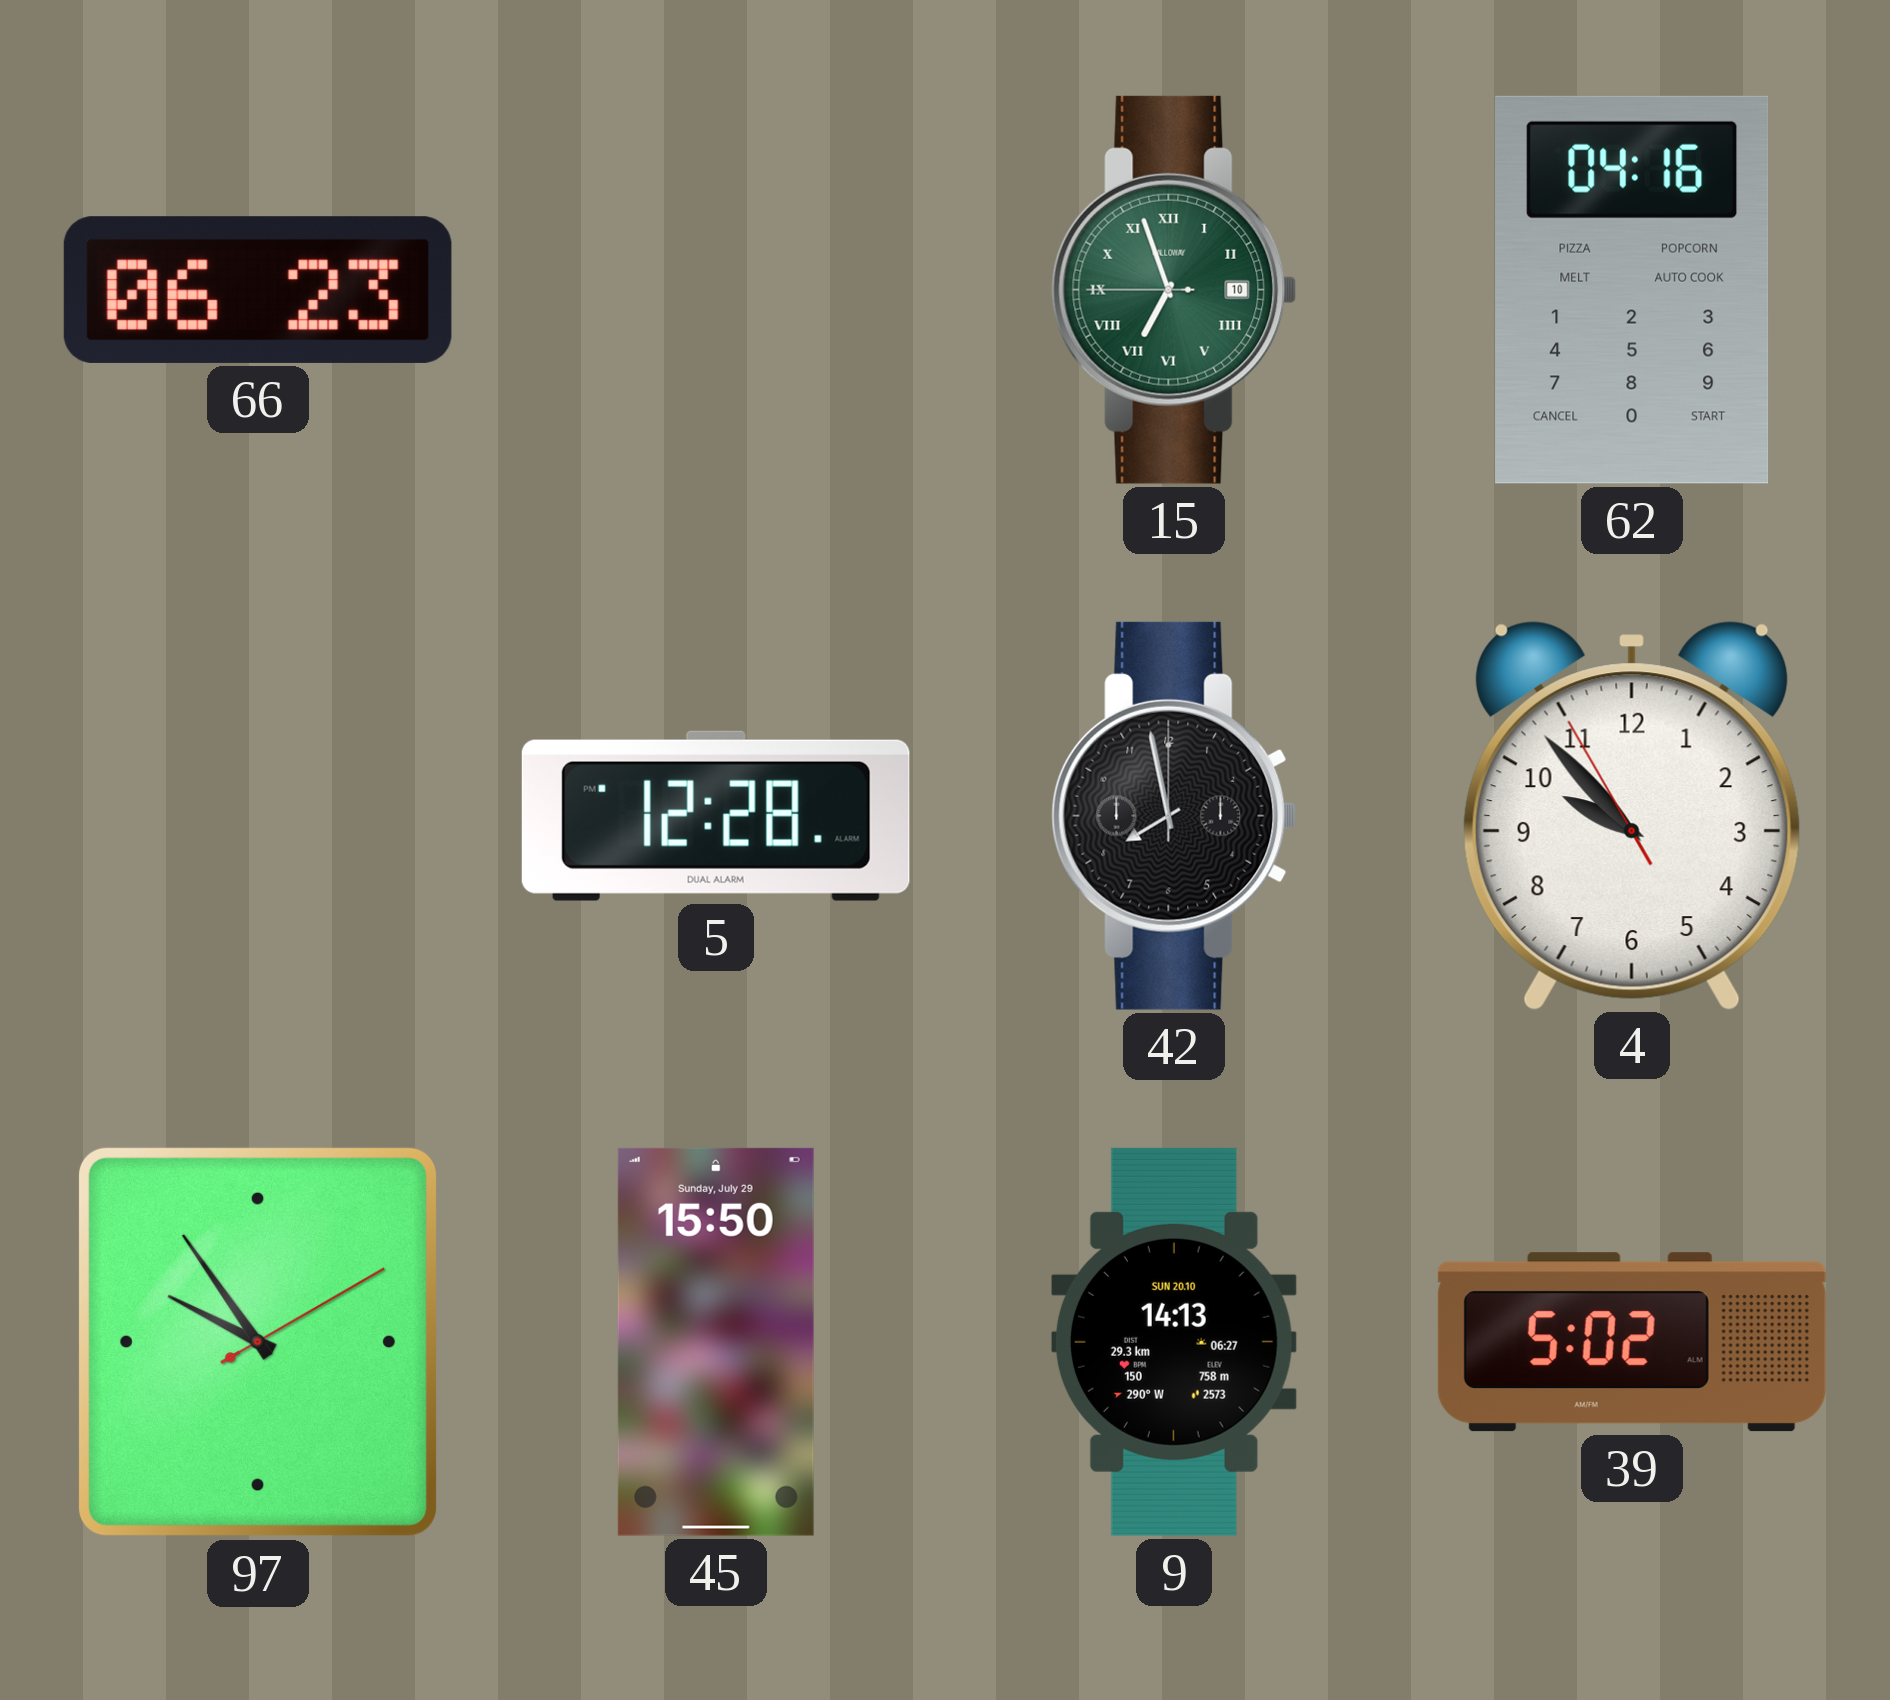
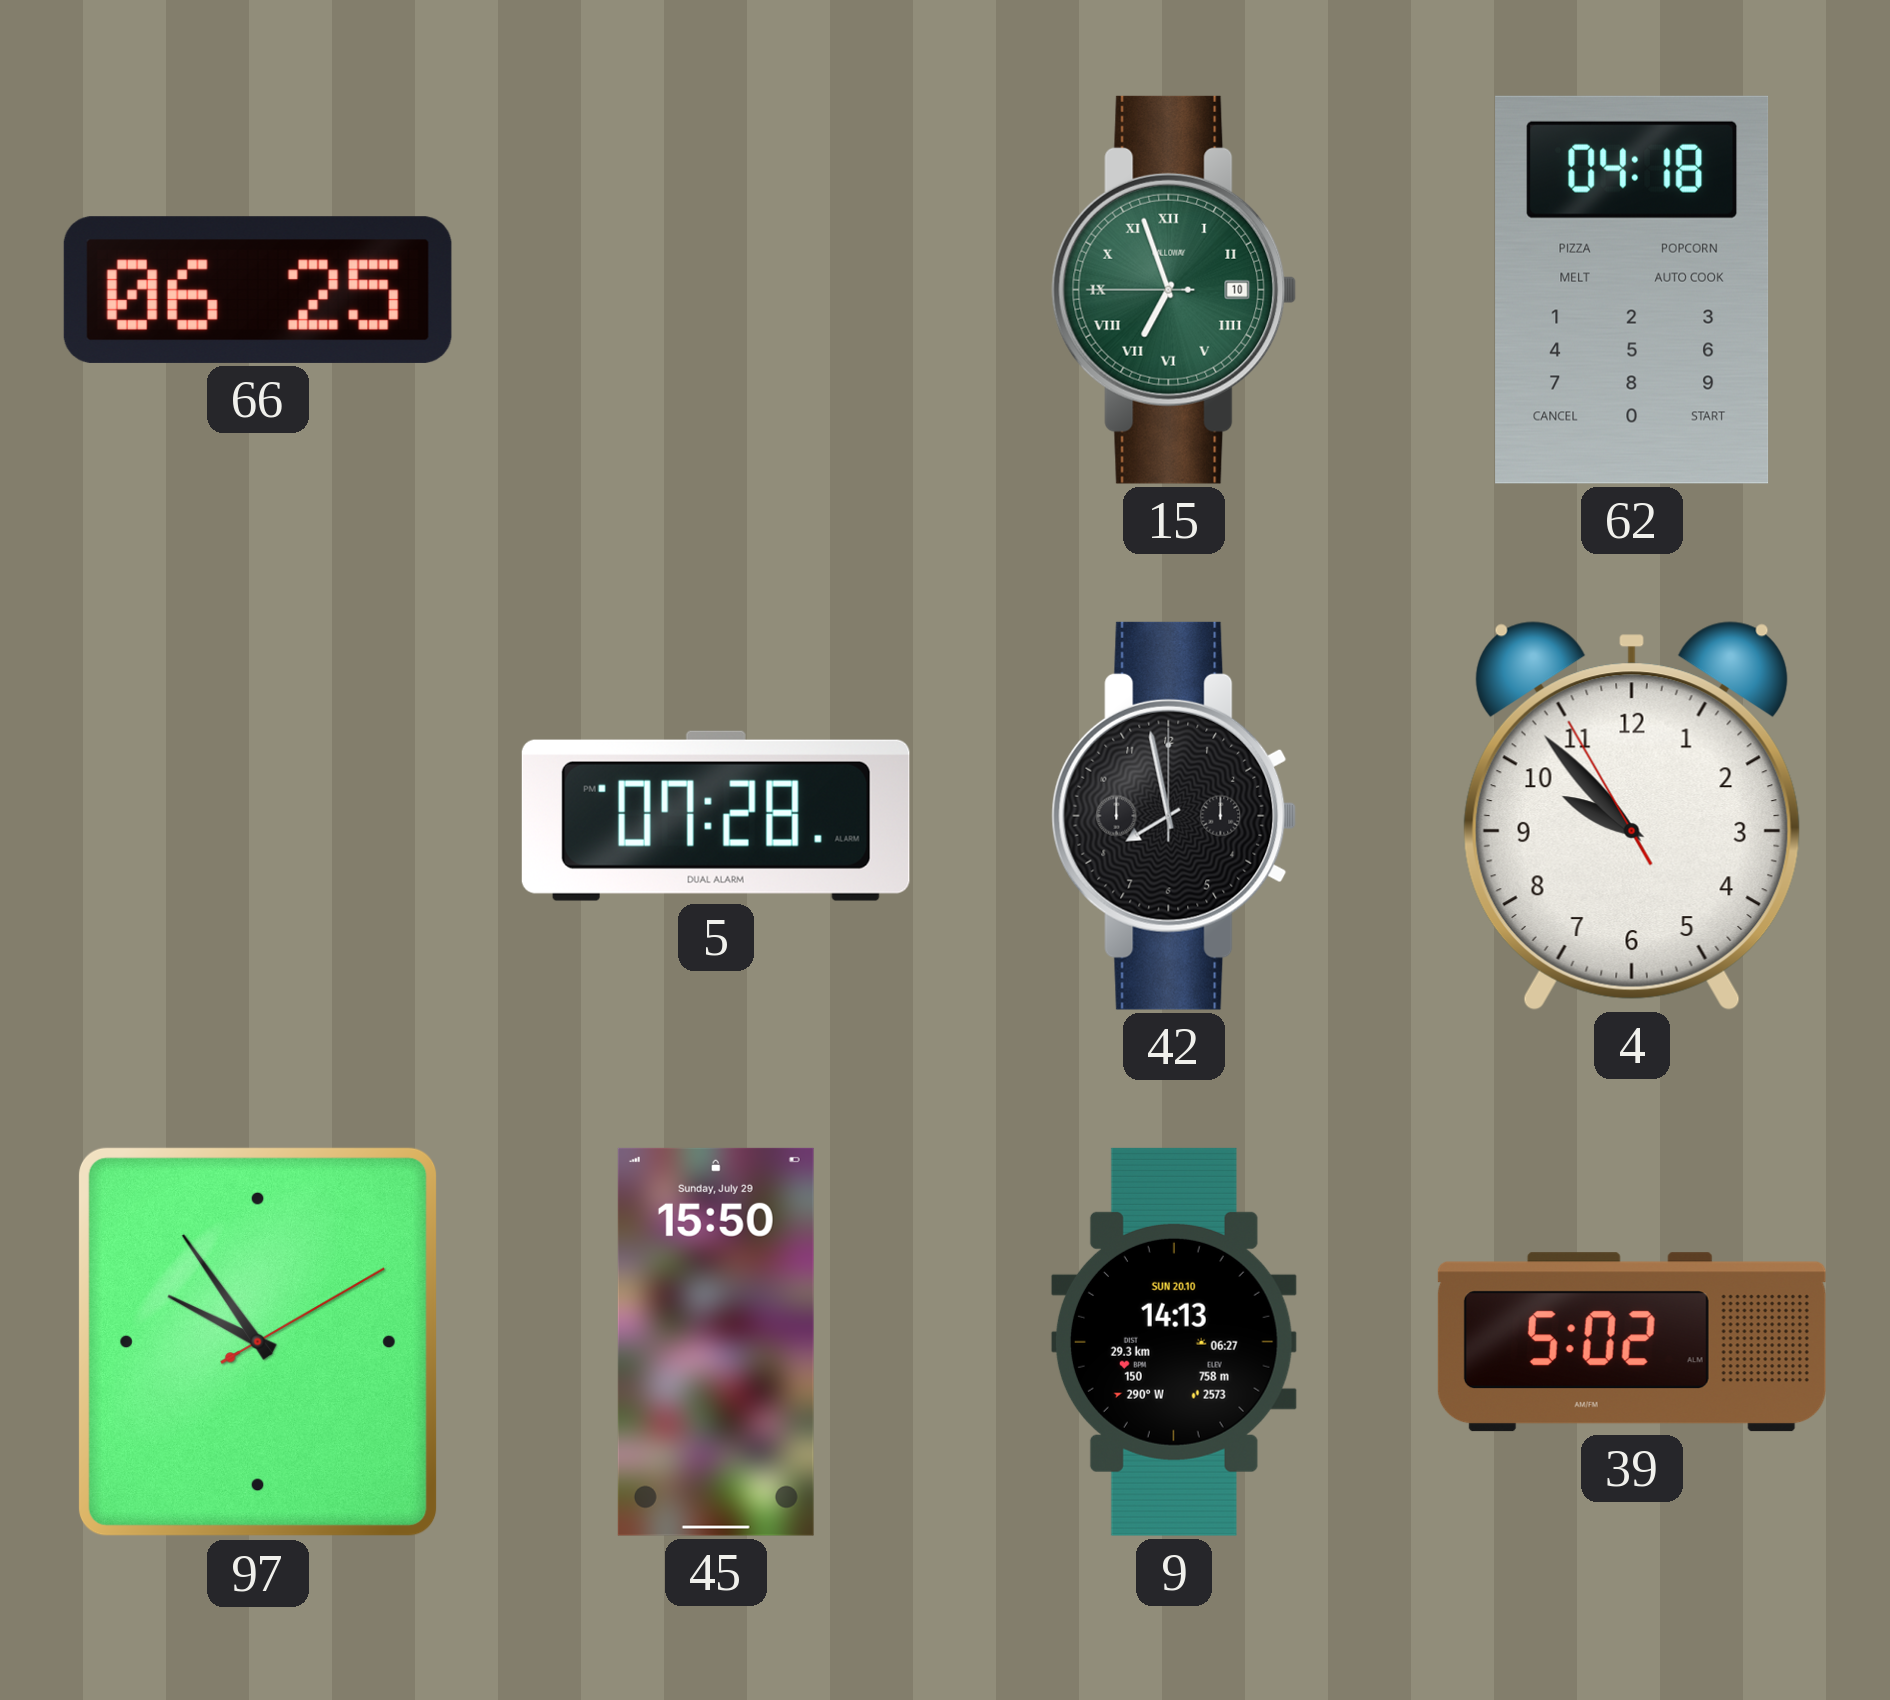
66: 06:23 -> 06:25
62: 04:16 -> 04:18
5: 12:28 -> 07:28
